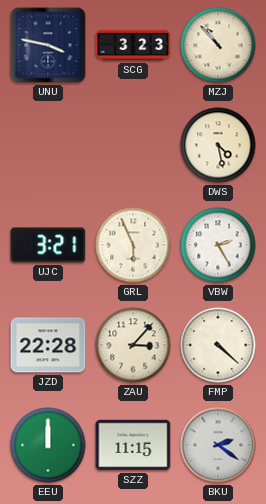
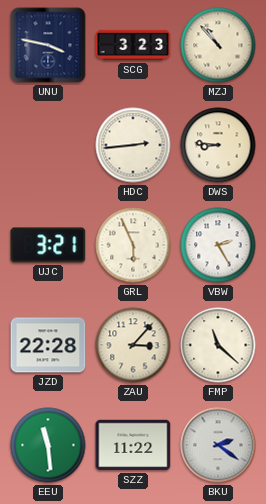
HDC: none -> 2:44
DWS: 4:28 -> 8:46
FMP: 4:22 -> 11:22
EEU: 12:00 -> 11:29
SZZ: 11:15 -> 11:22
